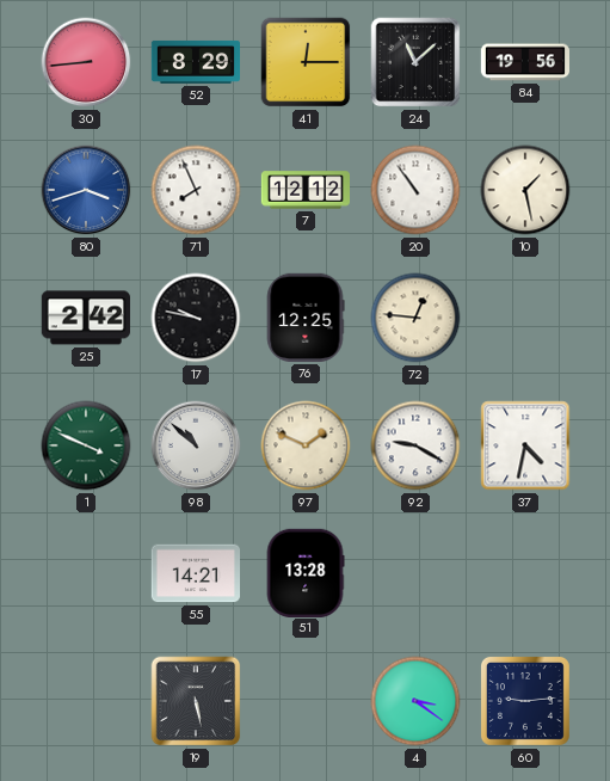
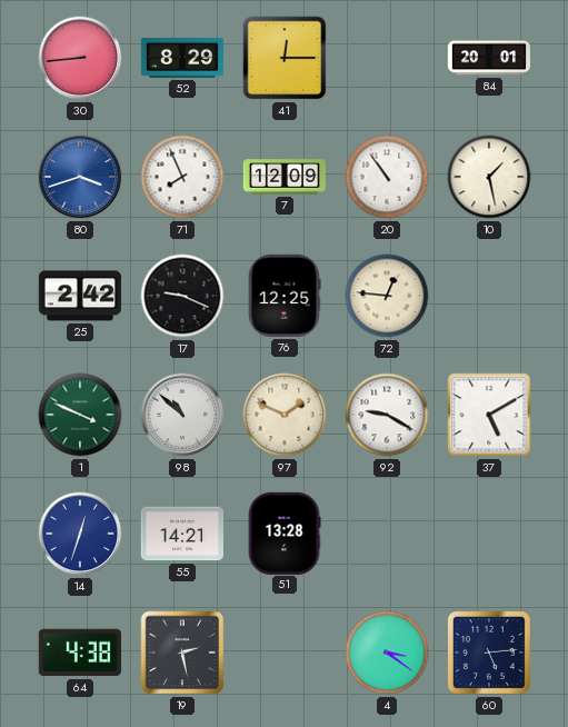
24: 11:08 -> none
84: 19:56 -> 20:01
7: 12:12 -> 12:09
17: 9:47 -> 9:19
37: 4:32 -> 5:10
14: none -> 12:33
64: none -> 4:38
19: 5:28 -> 2:28
60: 9:14 -> 5:14
